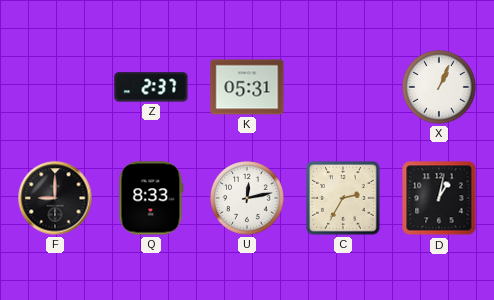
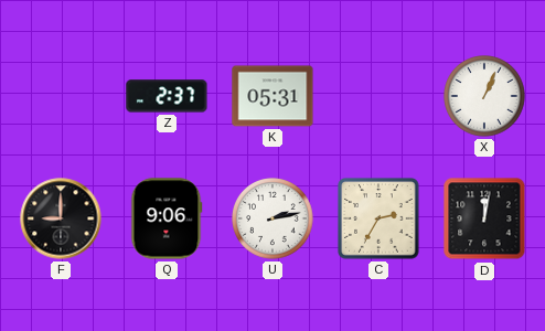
Q: 8:33 -> 9:06
U: 12:13 -> 2:13
D: 1:02 -> 12:02
